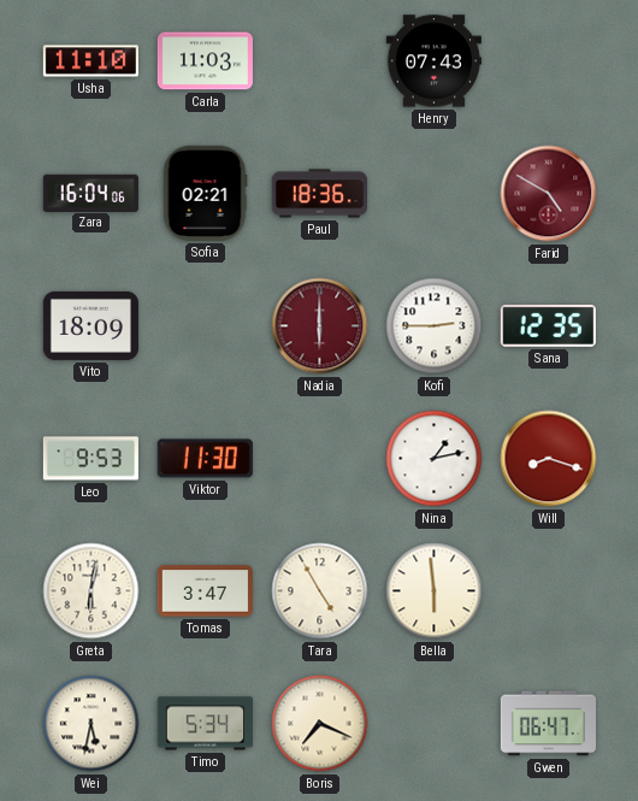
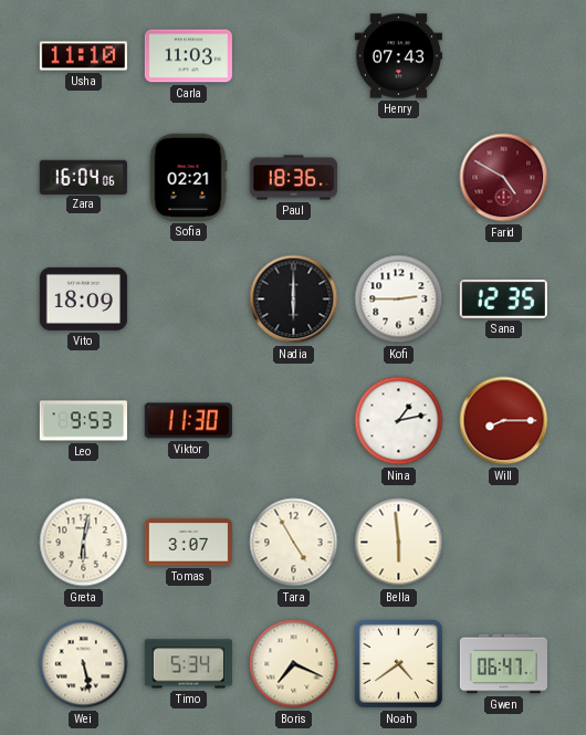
Nadia dial: burgundy -> black
Will: 8:18 -> 8:15
Tomas: 3:47 -> 3:07
Wei: 5:32 -> 5:28
Noah: none -> 4:39
